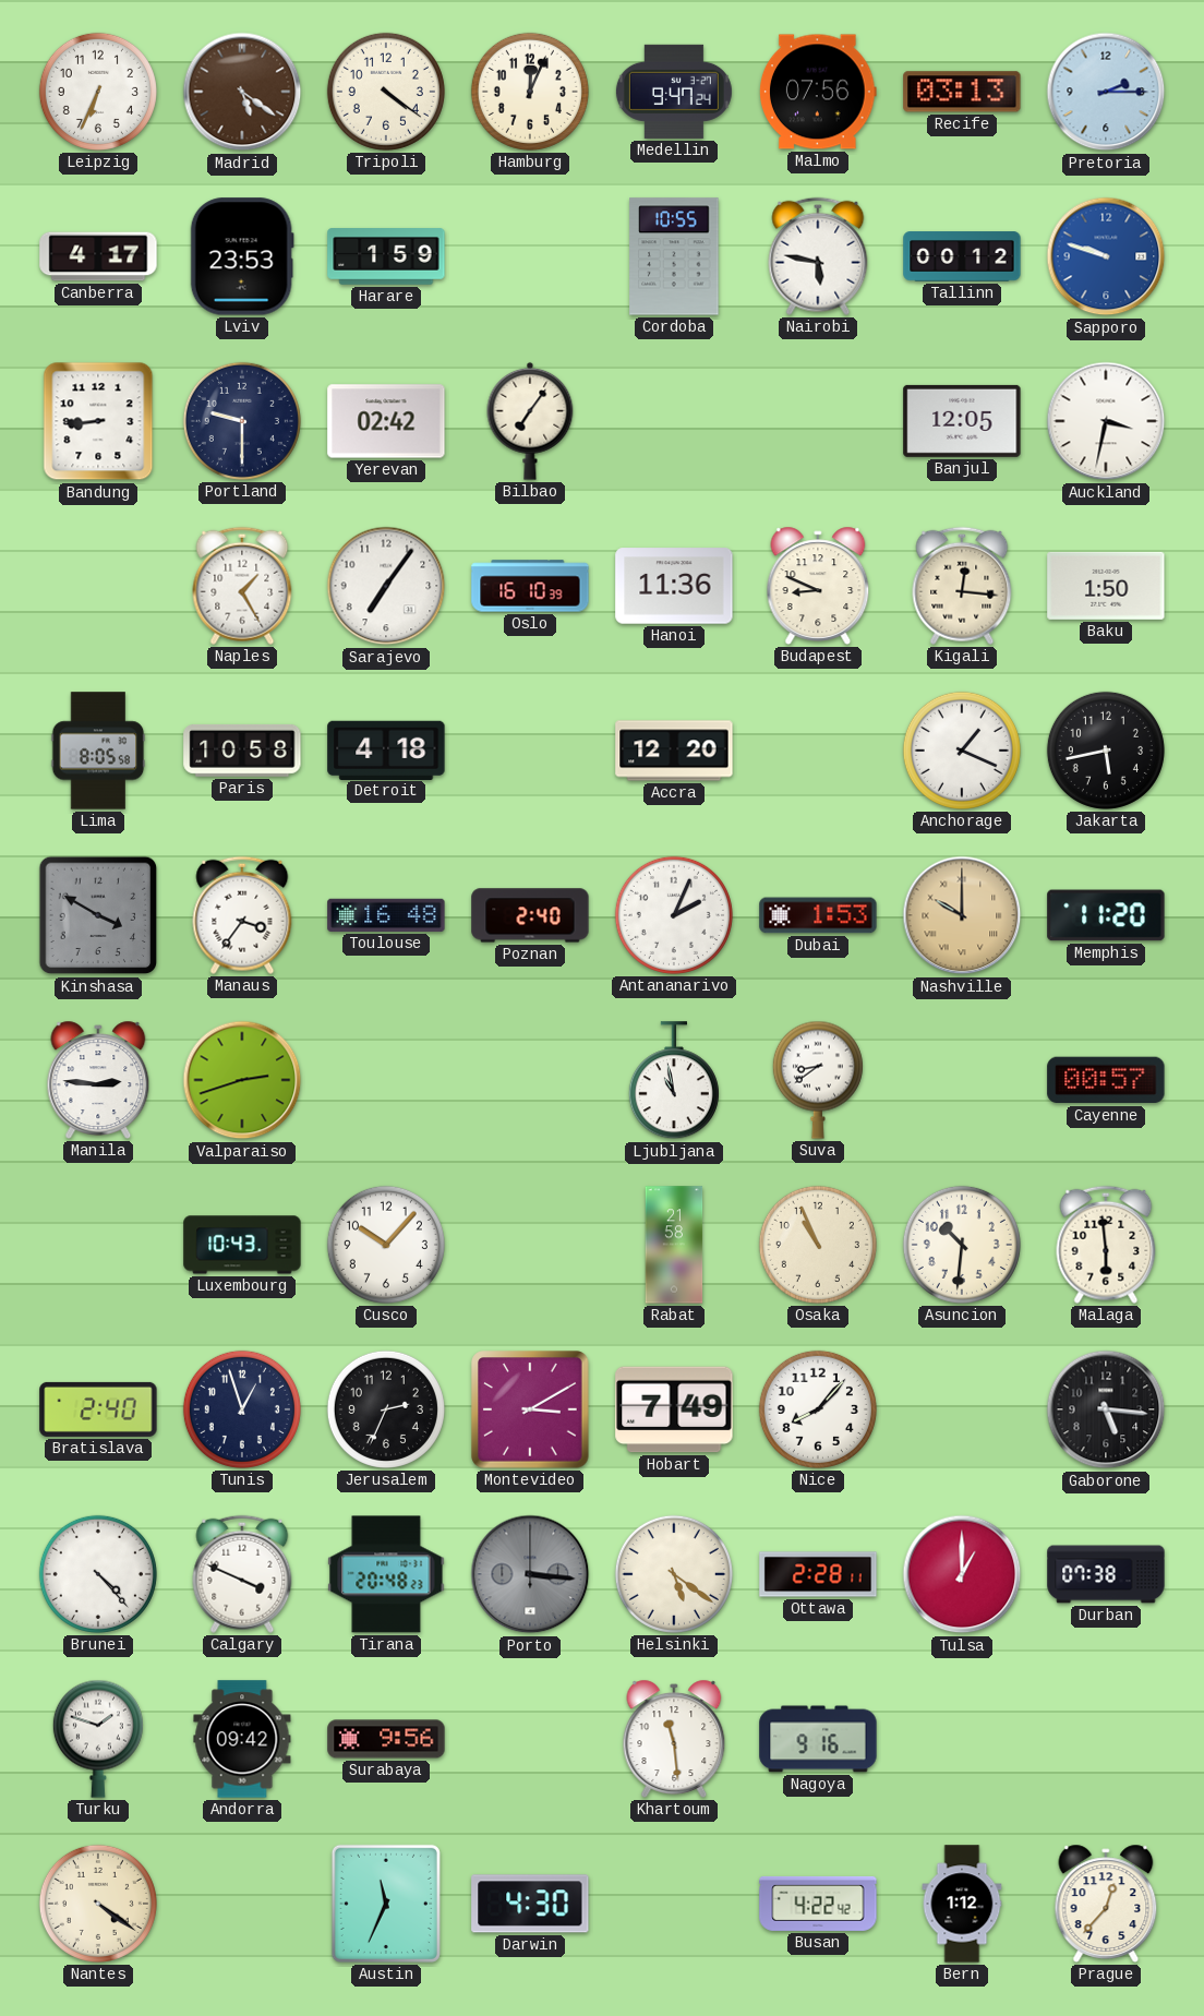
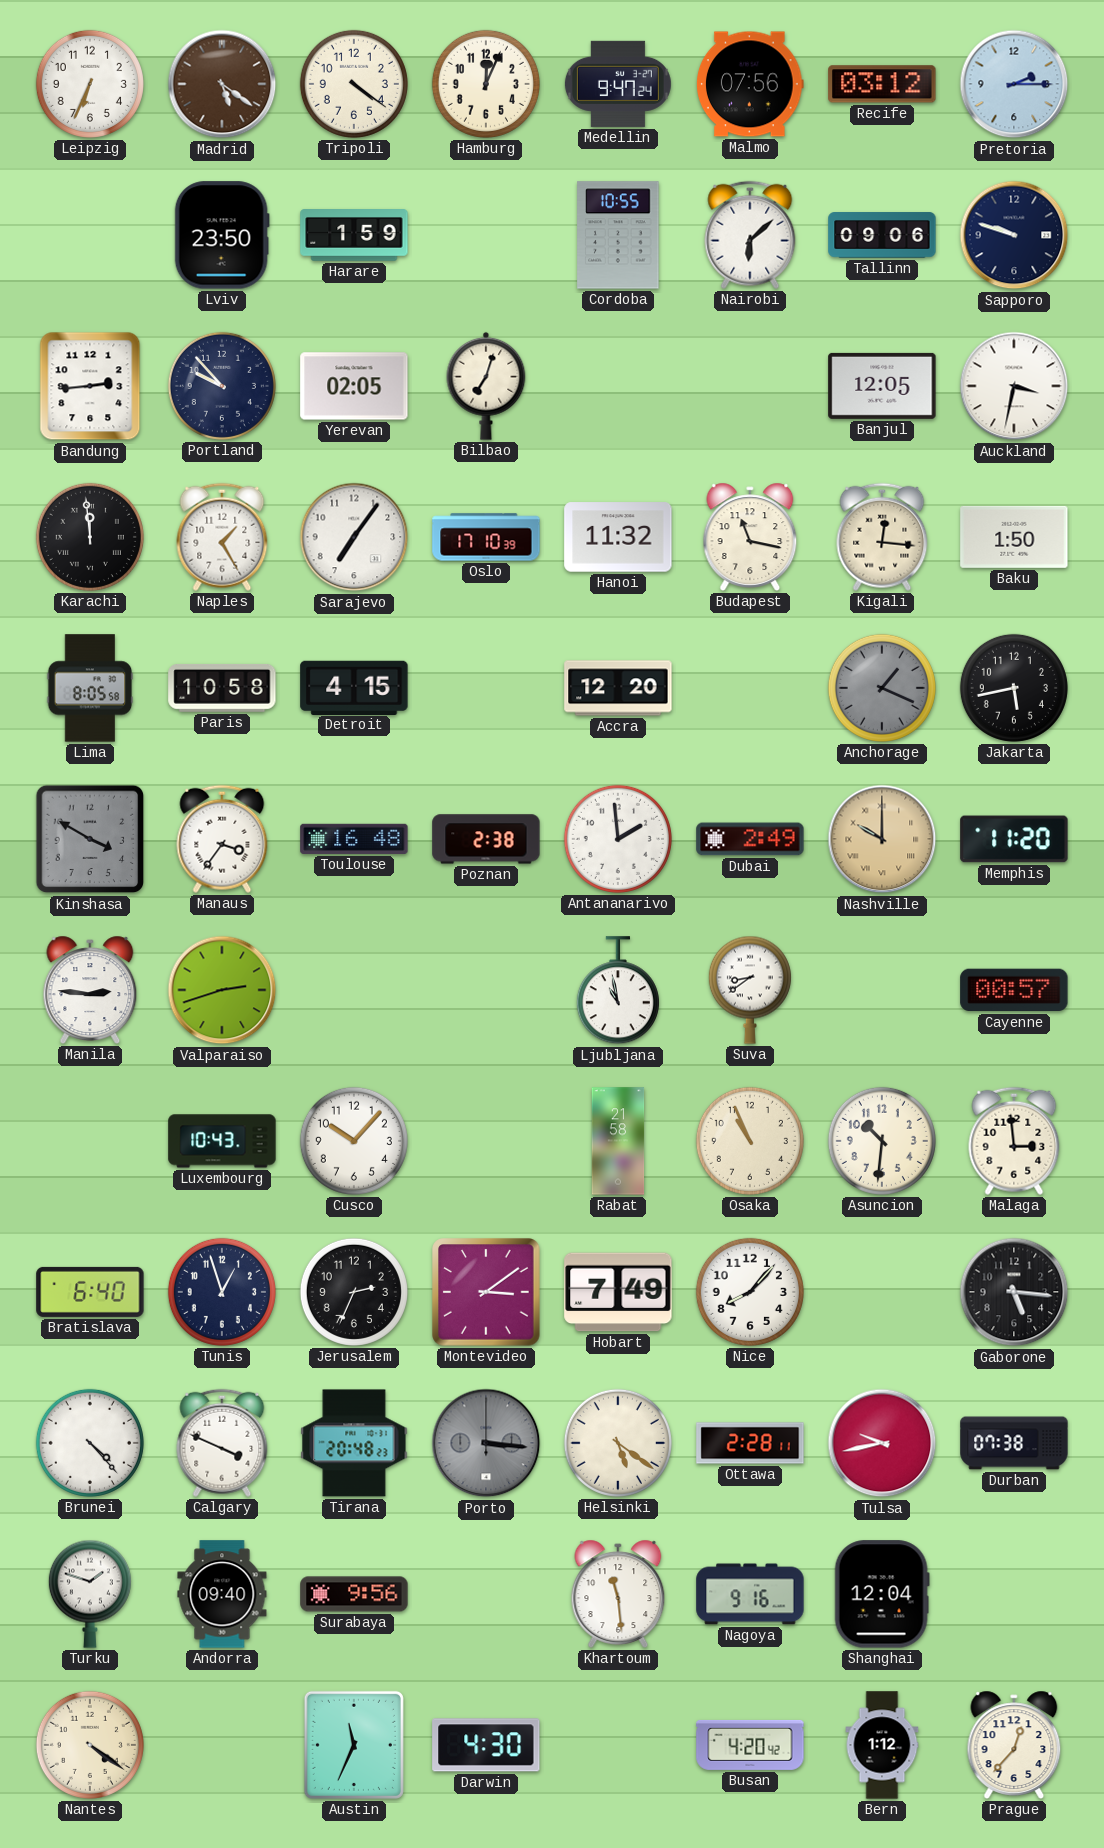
Recife: 03:13 -> 03:12
Canberra: 4:17 -> none
Lviv: 23:53 -> 23:50
Nairobi: 5:47 -> 6:08
Tallinn: 00:12 -> 09:06
Sapporo dial: blue -> navy
Bandung: 8:44 -> 2:44
Portland: 9:30 -> 9:53
Yerevan: 02:42 -> 02:05
Bilbao: 7:06 -> 7:03
Karachi: none -> 11:59
Oslo: 16:10 -> 17:10
Hanoi: 11:36 -> 11:32
Budapest: 8:49 -> 11:17
Detroit: 4:18 -> 4:15
Anchorage dial: white -> grey
Poznan: 2:40 -> 2:38
Antananarivo: 2:04 -> 1:59
Dubai: 1:53 -> 2:49
Malaga: 5:59 -> 2:59
Bratislava: 2:40 -> 6:40
Montevideo: 3:10 -> 3:09
Tulsa: 1:00 -> 9:43
Andorra: 09:42 -> 09:40
Shanghai: none -> 12:04
Busan: 4:22 -> 4:20
